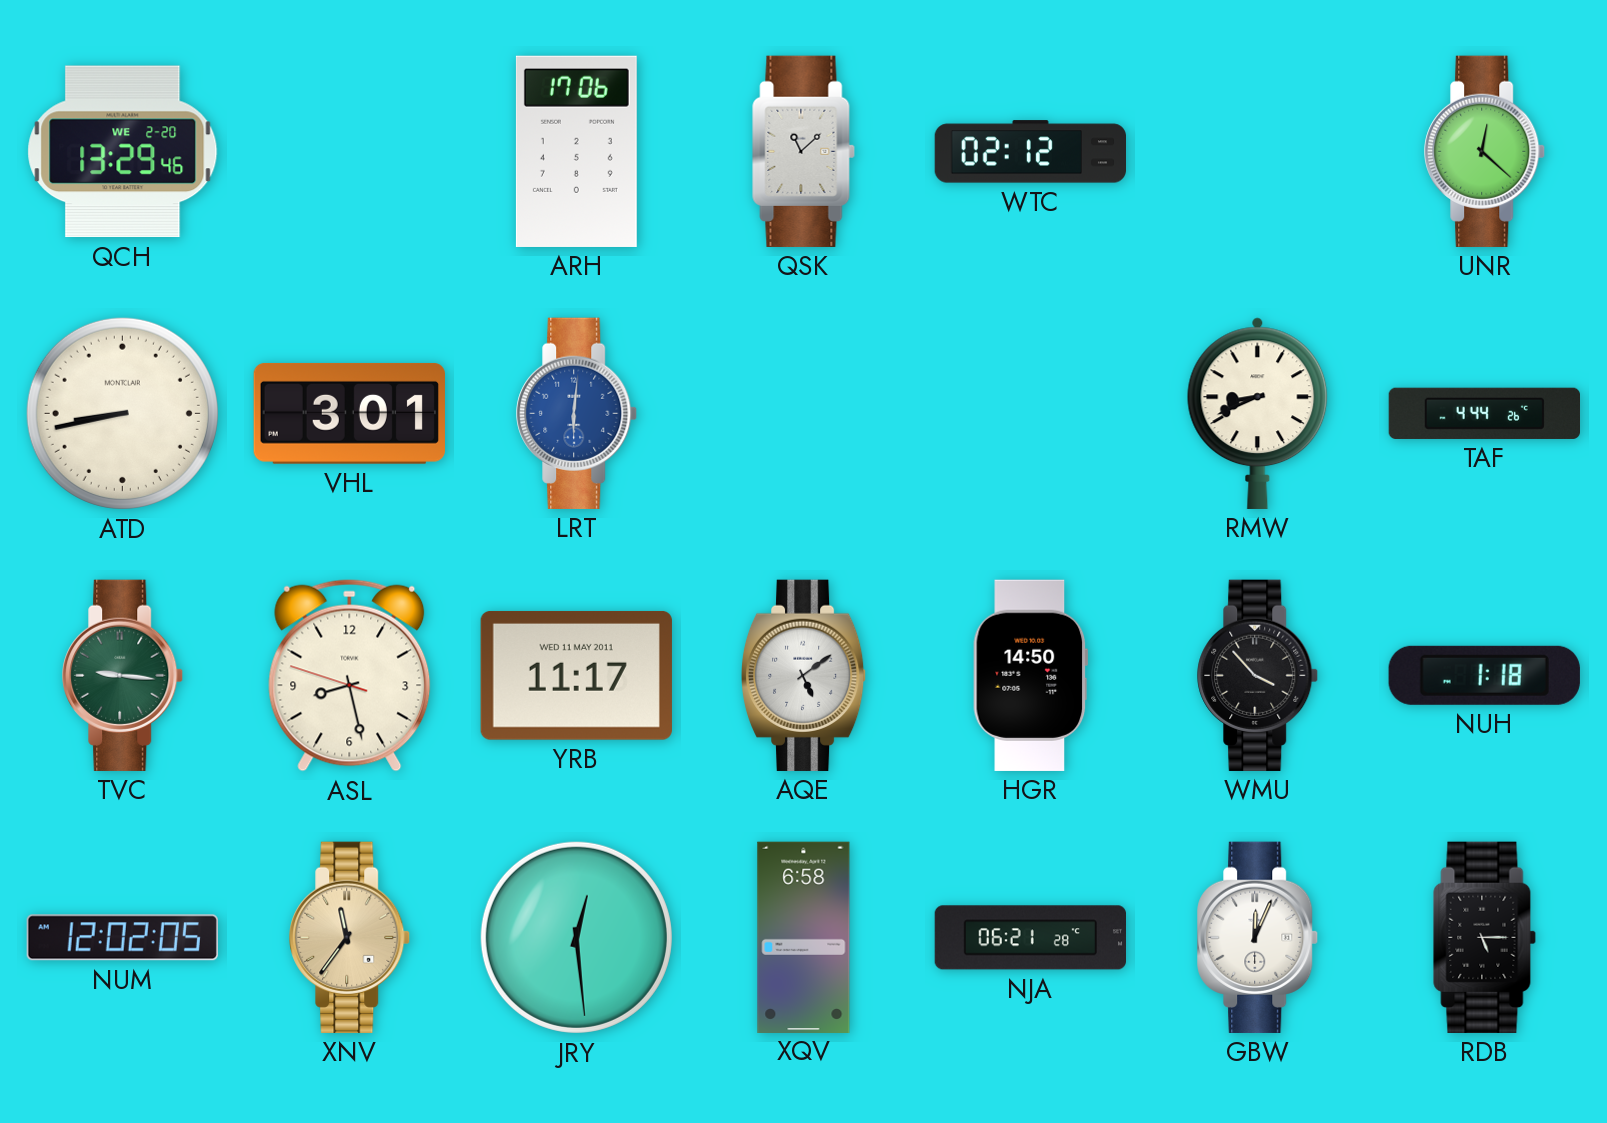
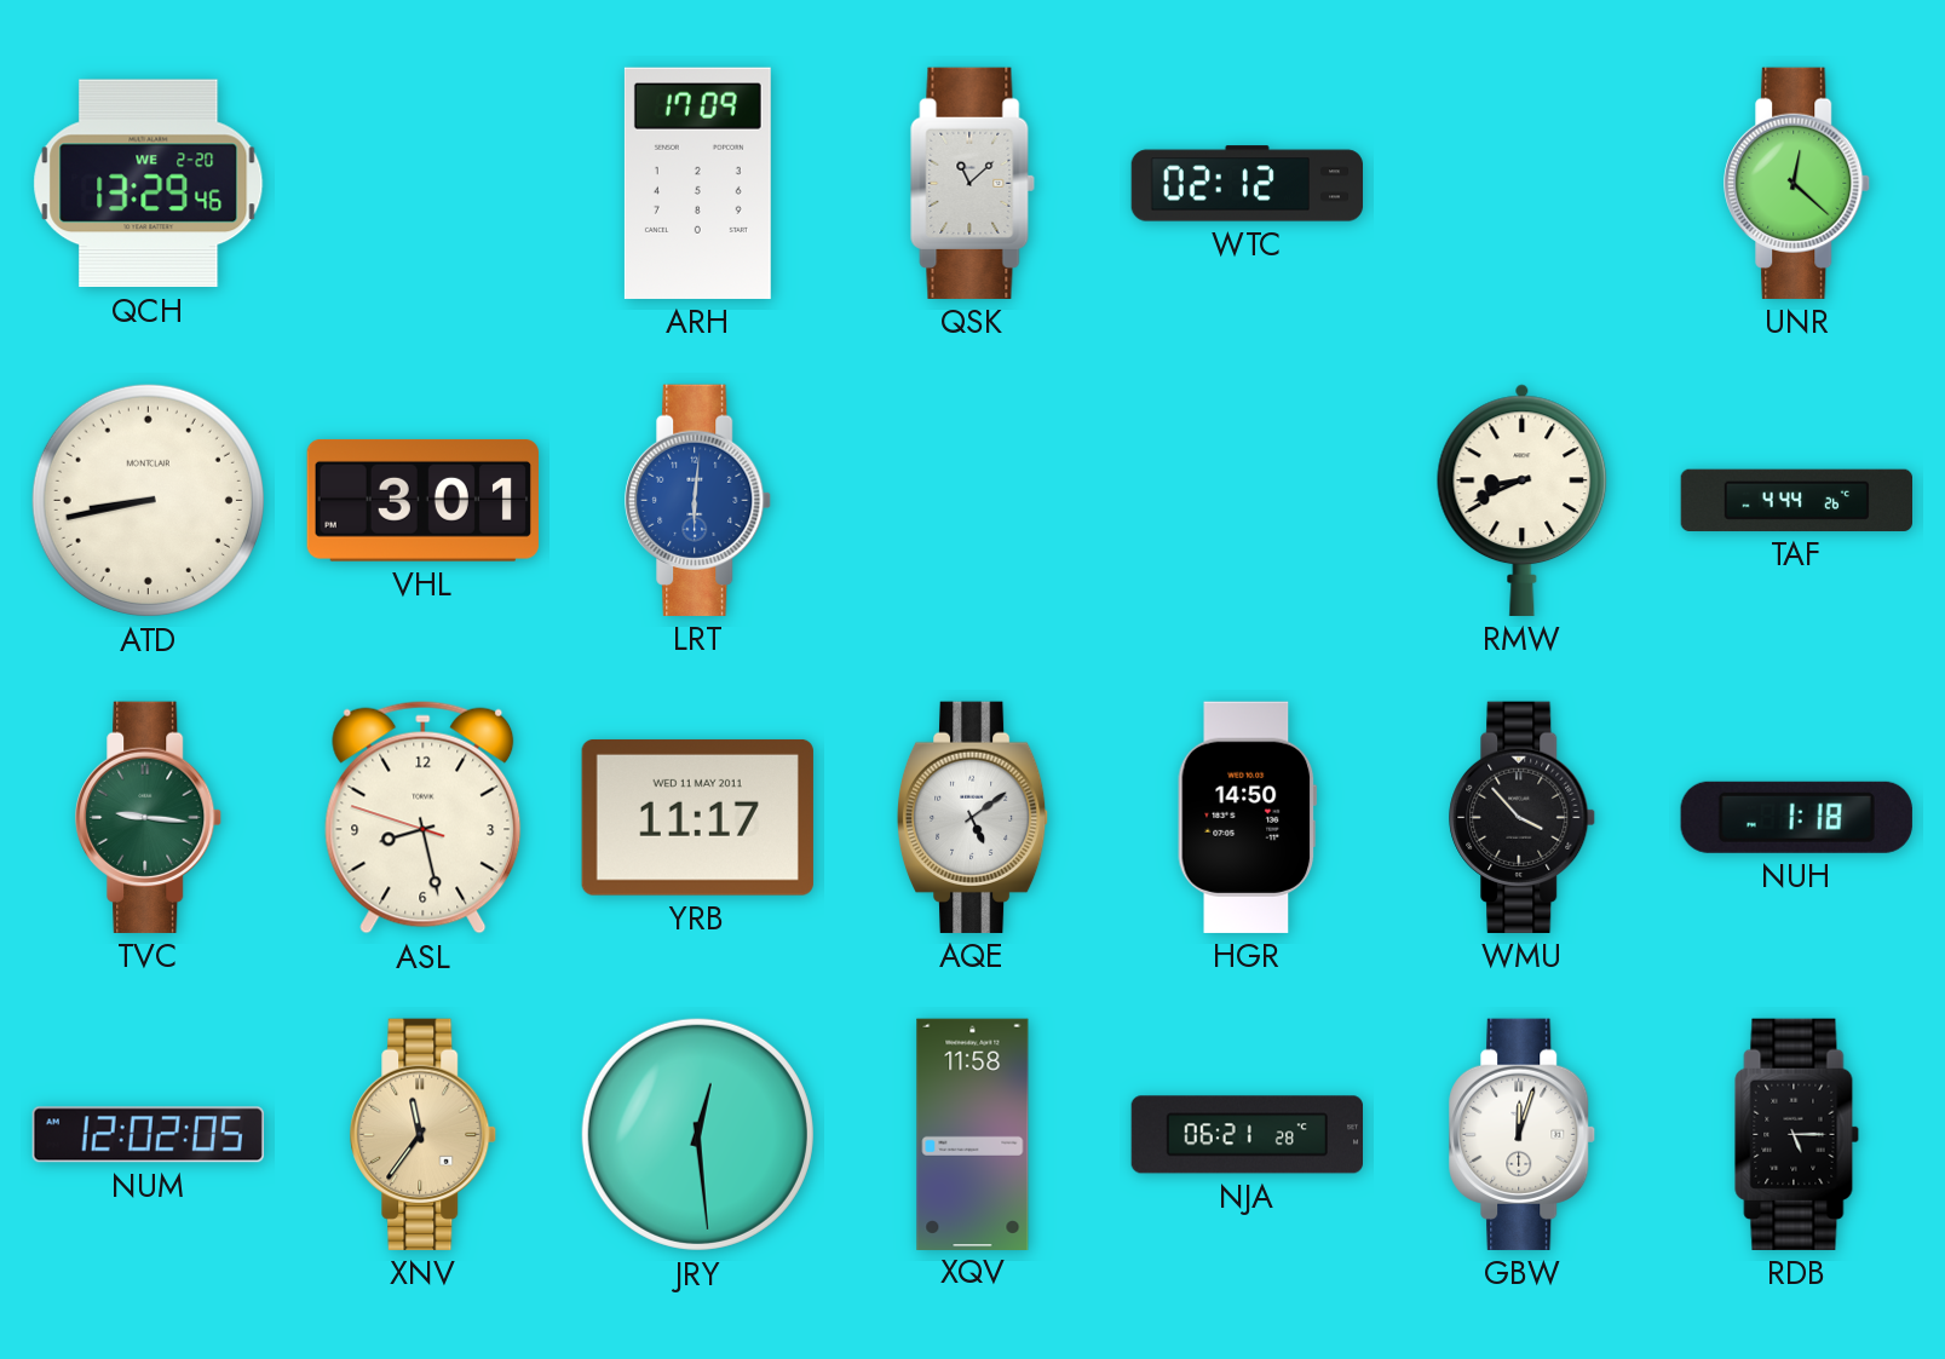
ARH: 17:06 -> 17:09
XQV: 6:58 -> 11:58
GBW: 12:04 -> 12:03
